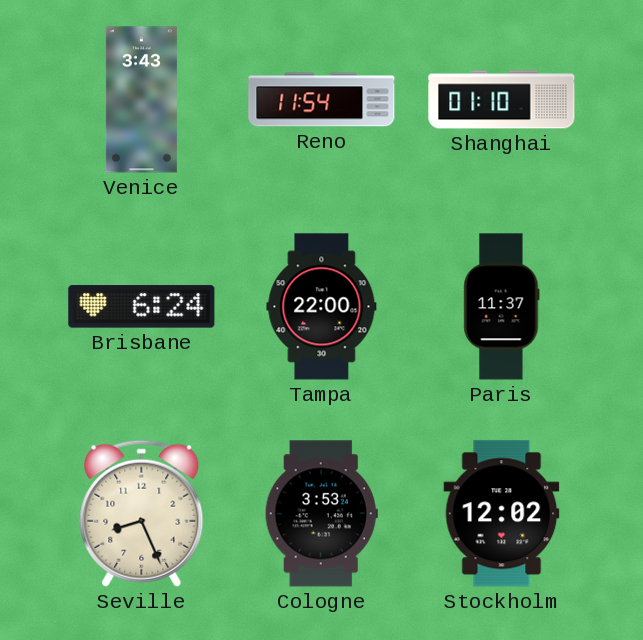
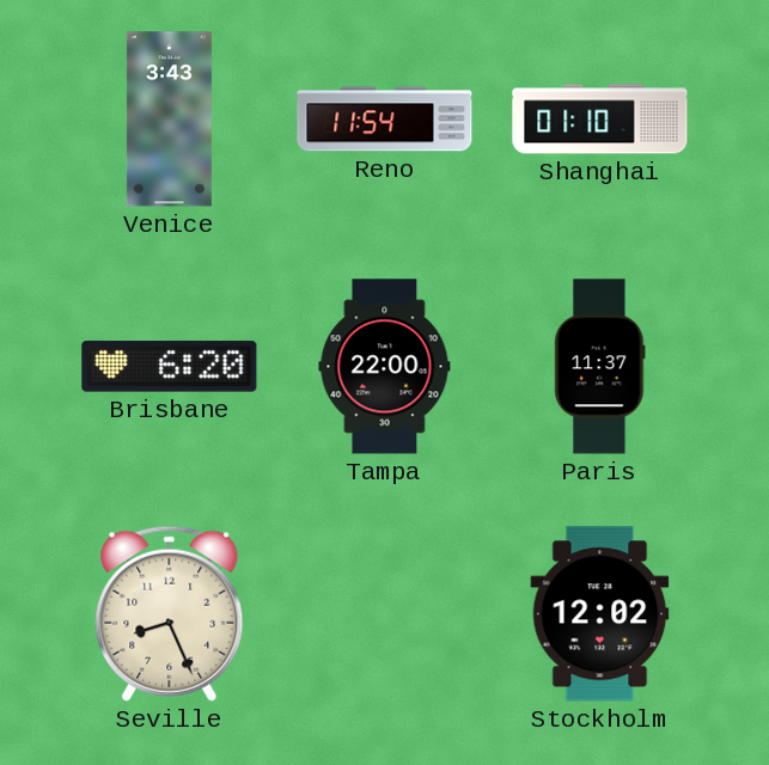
Brisbane: 6:24 -> 6:20
Cologne: 3:53 -> none
